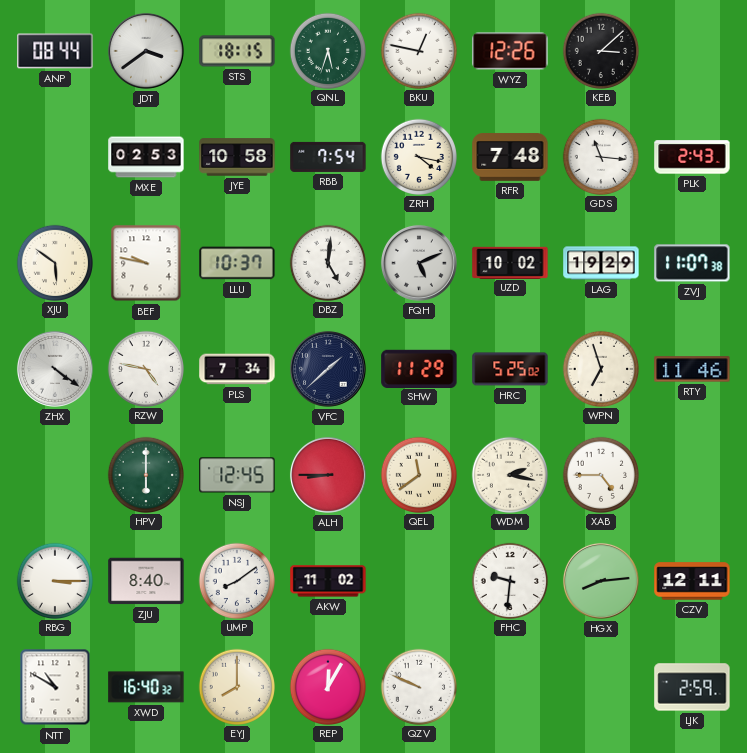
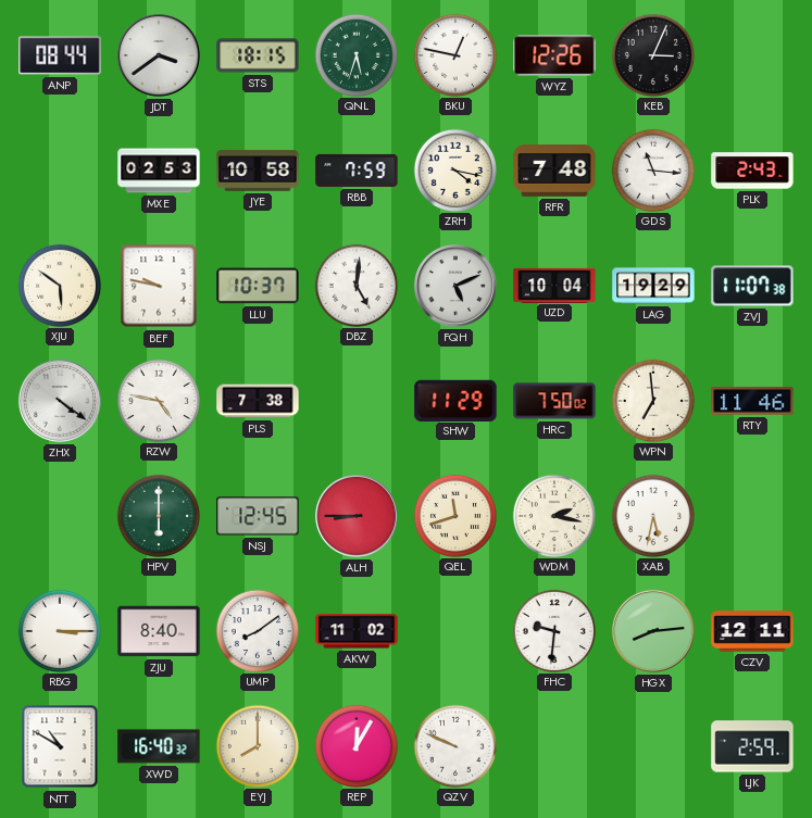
KEB: 3:08 -> 3:04
RBB: 7:54 -> 7:59
UZD: 10:02 -> 10:04
PLS: 7:34 -> 7:38
VFC: 1:38 -> none
HRC: 5:25 -> 7:50
WPN: 6:57 -> 6:59
QEL: 11:39 -> 11:42
XAB: 4:45 -> 5:32
